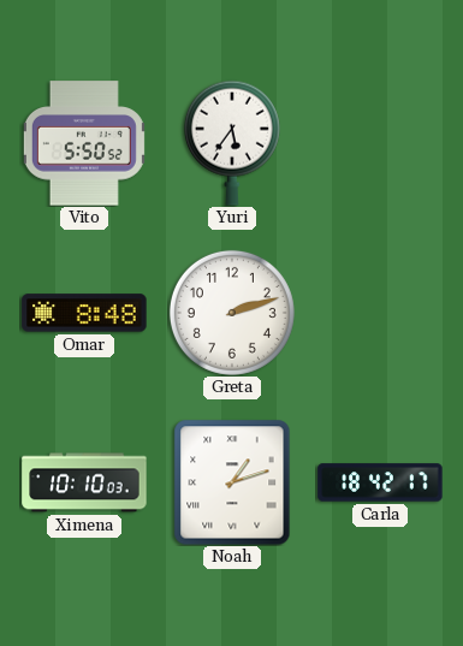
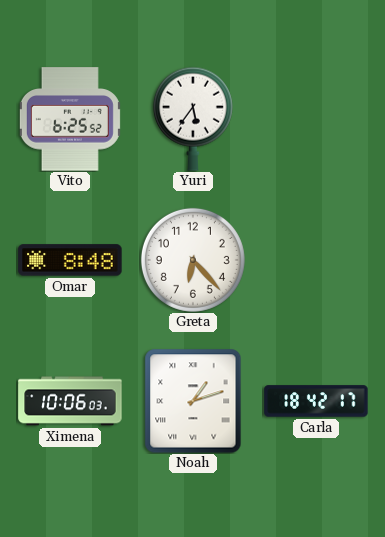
Vito: 5:50 -> 6:25
Greta: 2:12 -> 6:23
Ximena: 10:10 -> 10:06
